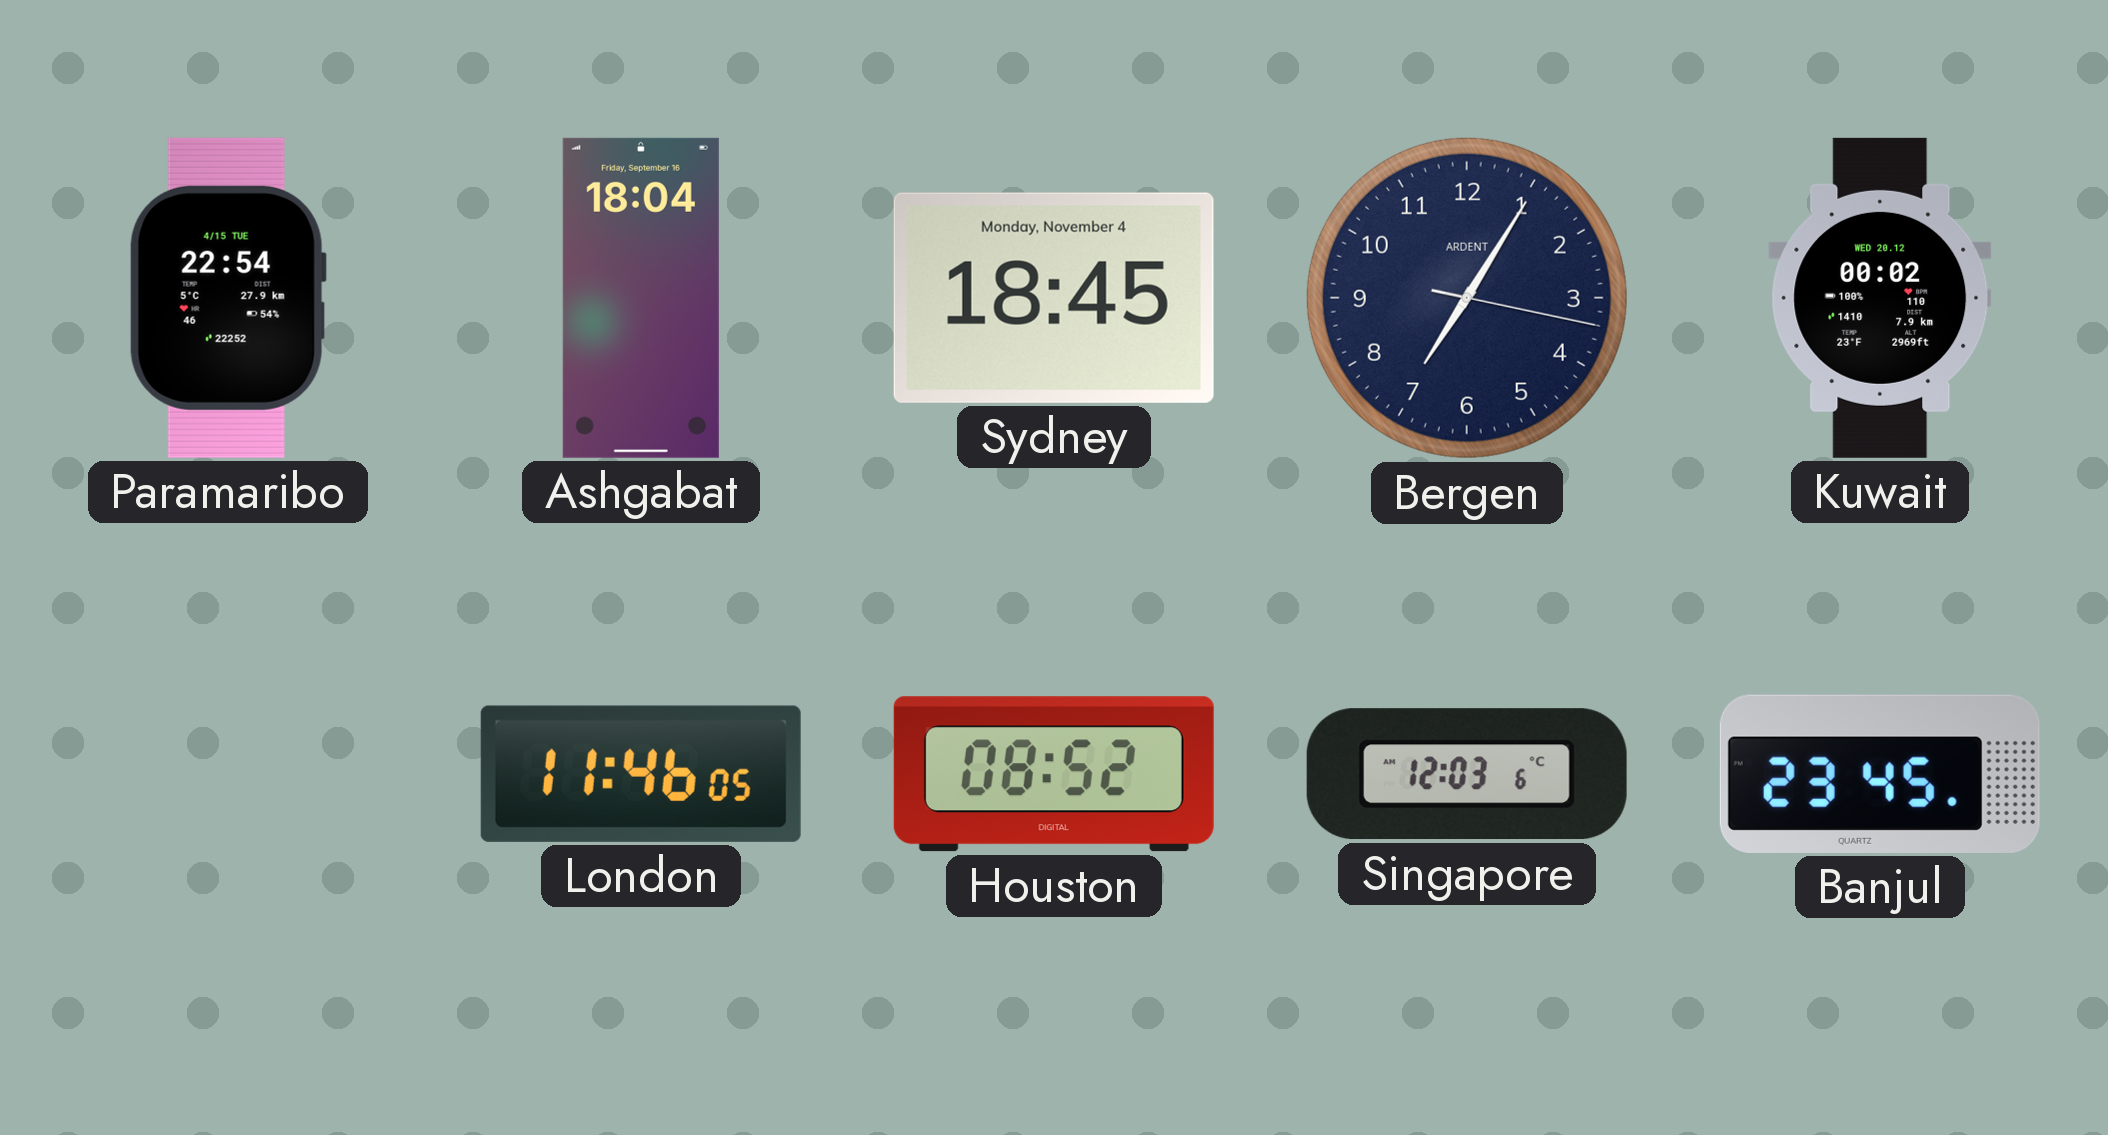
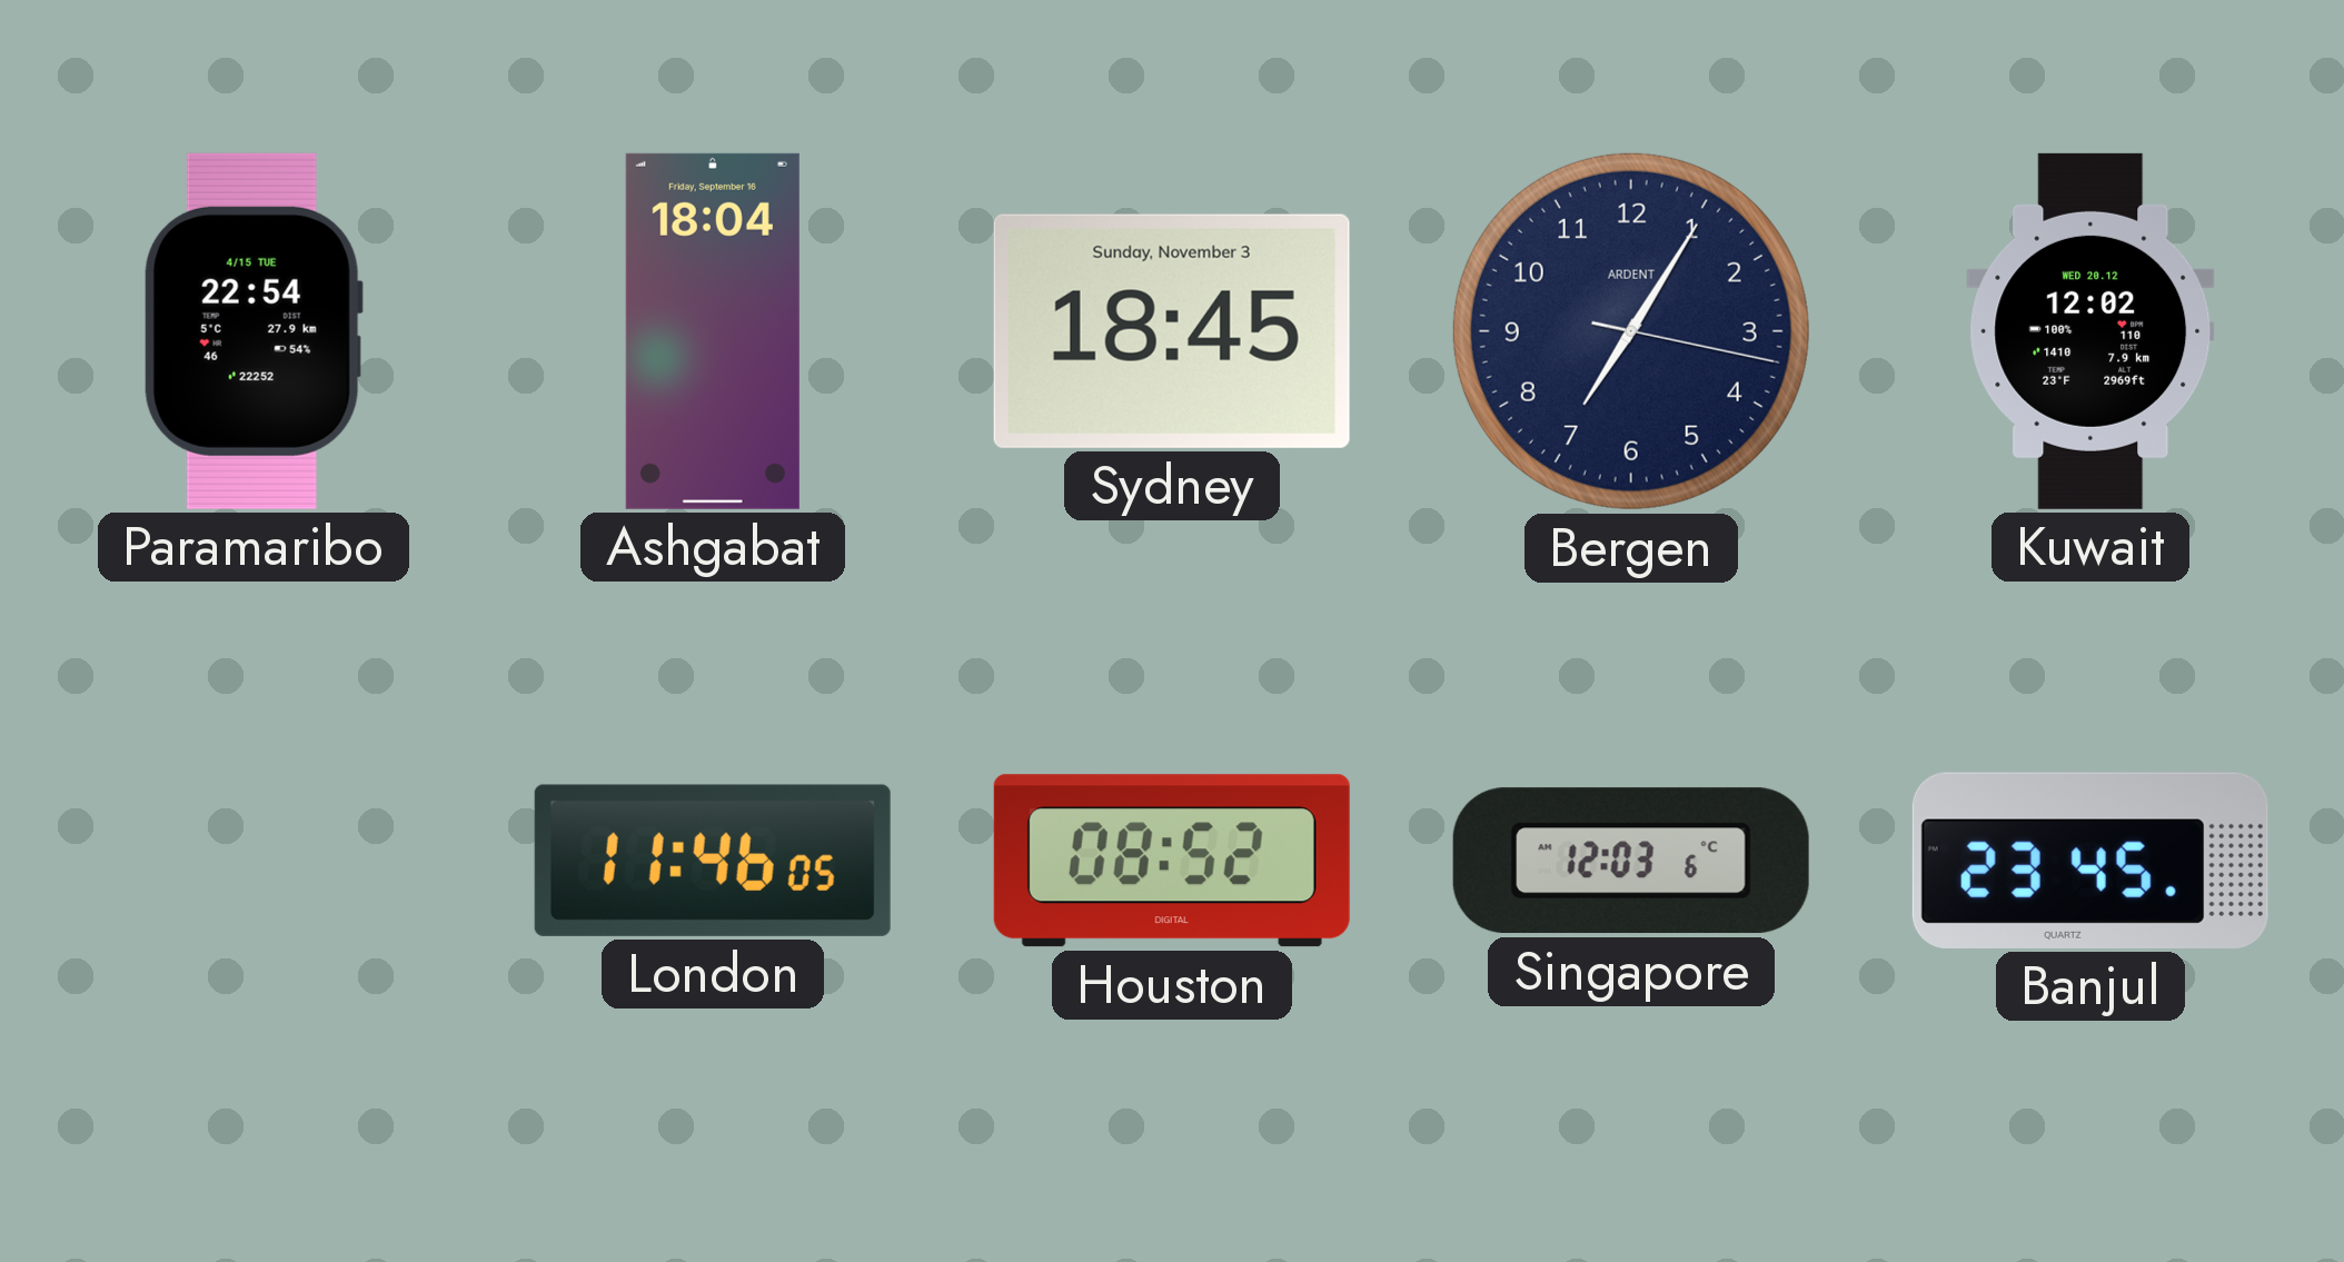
Sydney date: Monday, November 4 -> Sunday, November 3
Kuwait: 00:02 -> 12:02
